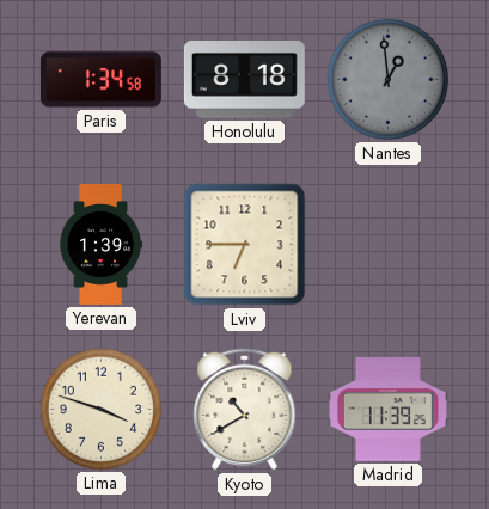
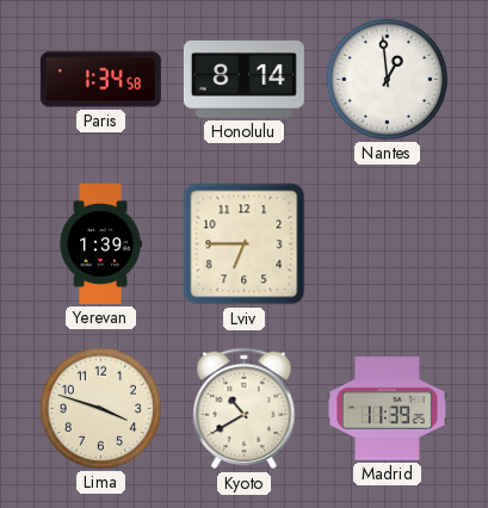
Honolulu: 8:18 -> 8:14
Nantes dial: grey -> white
